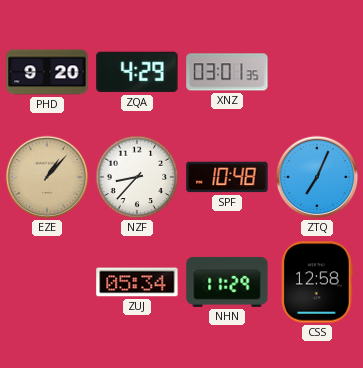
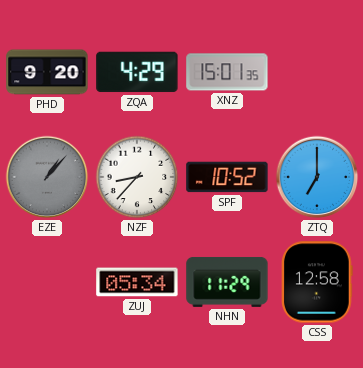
XNZ: 03:01 -> 15:01
EZE dial: champagne -> grey
SPF: 10:48 -> 10:52
ZTQ: 7:04 -> 7:00
